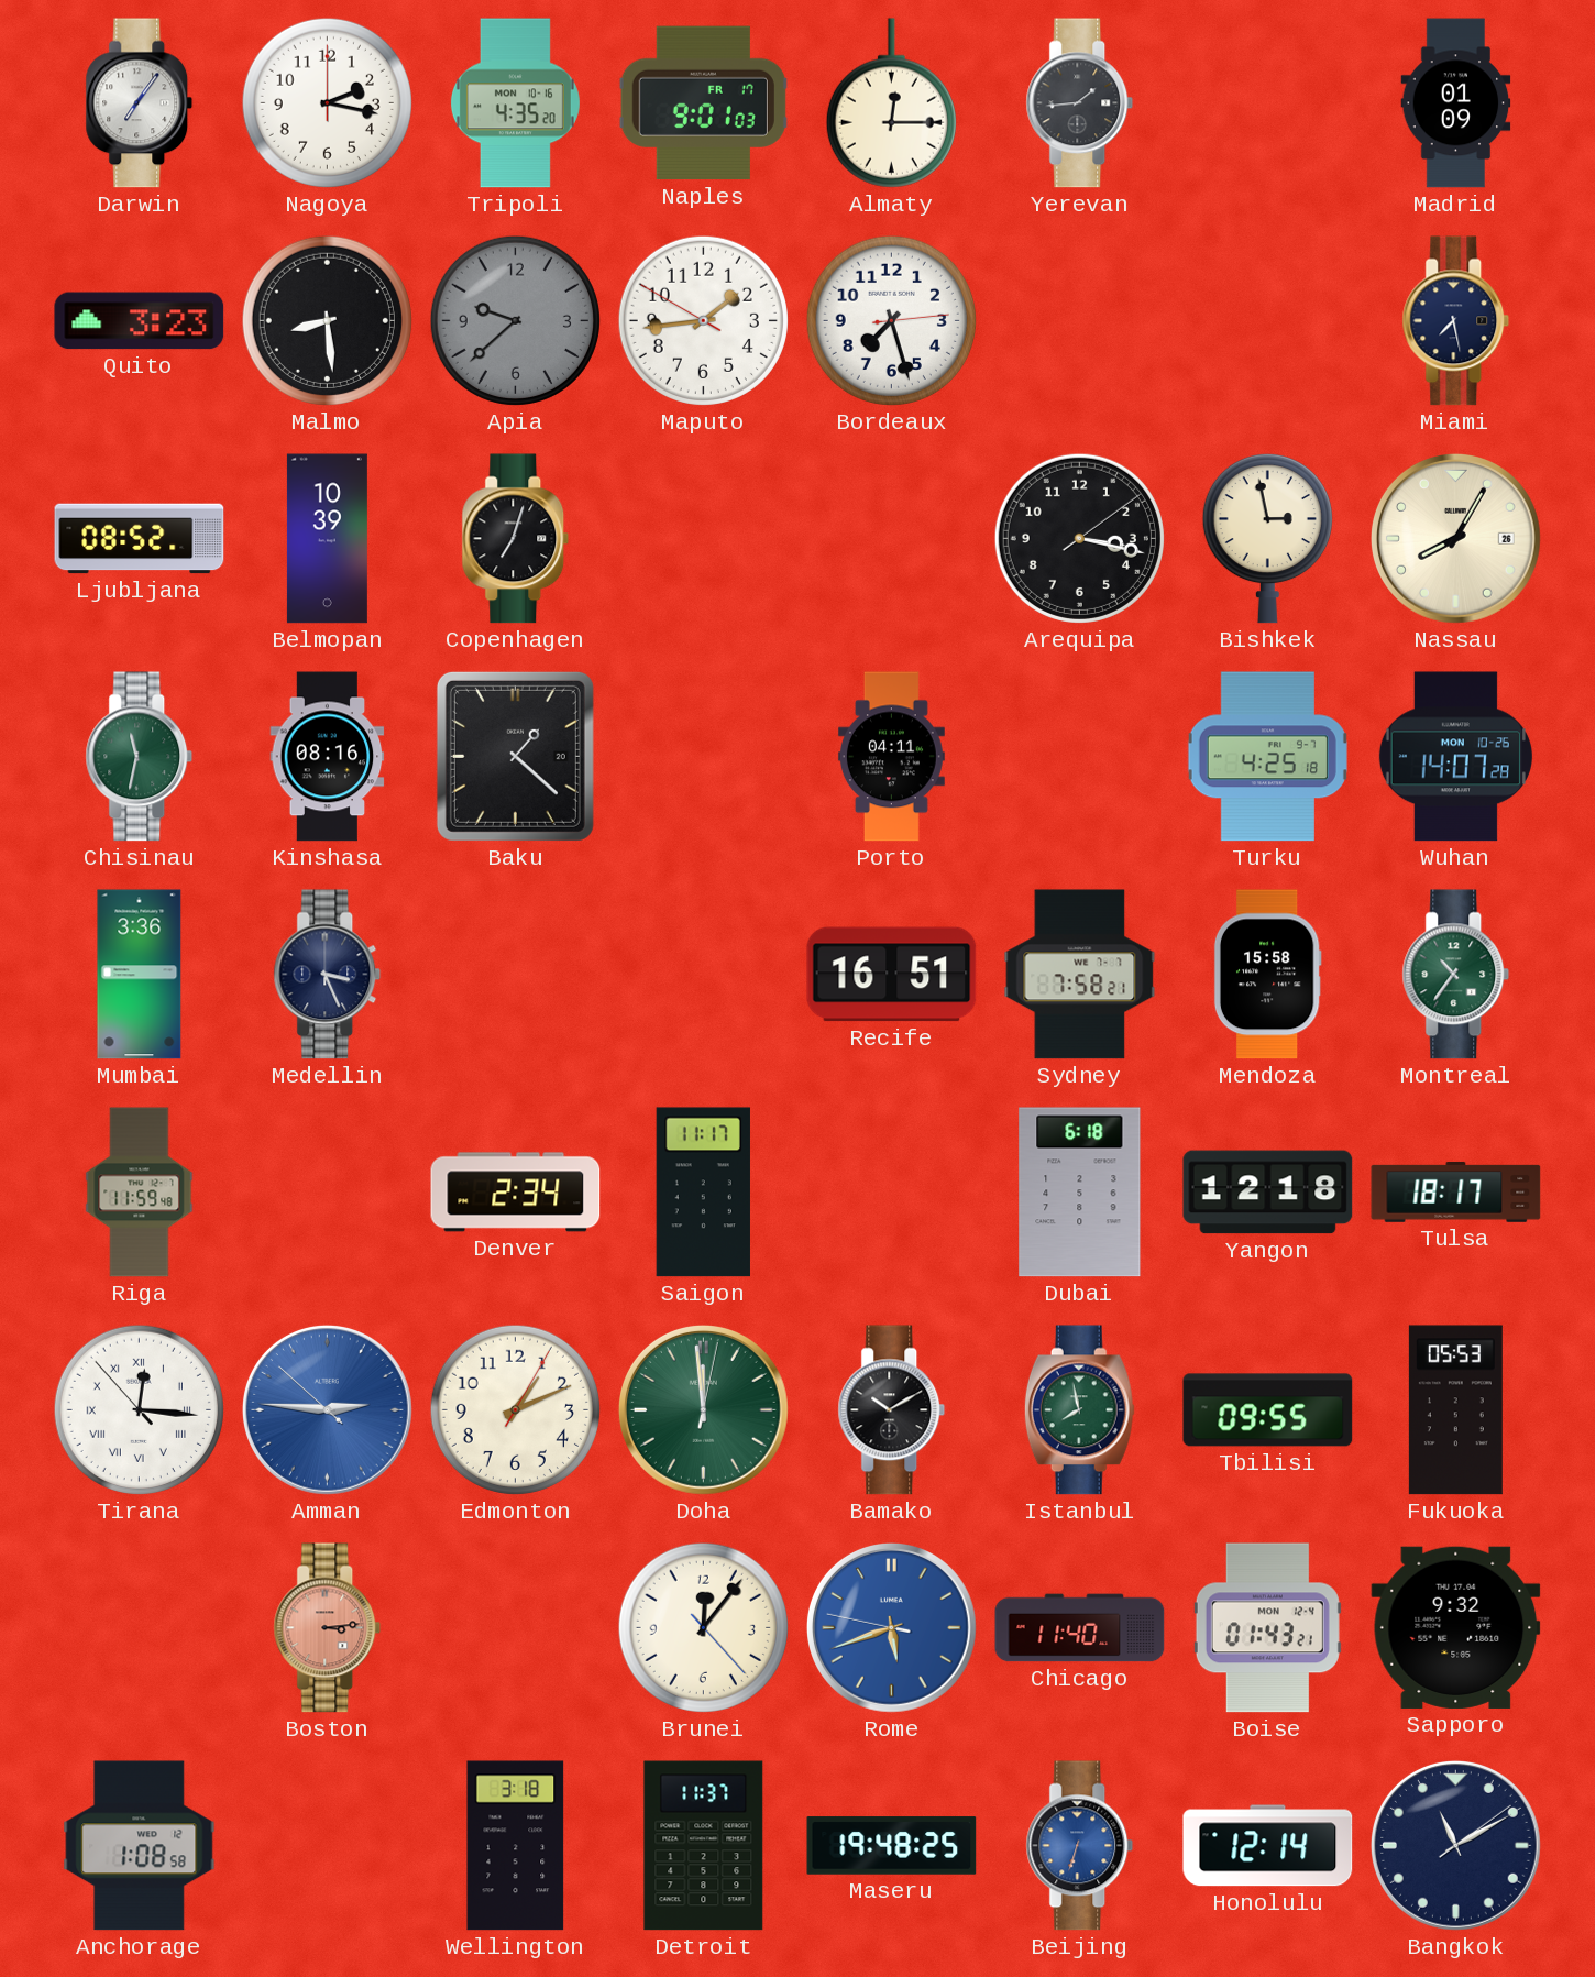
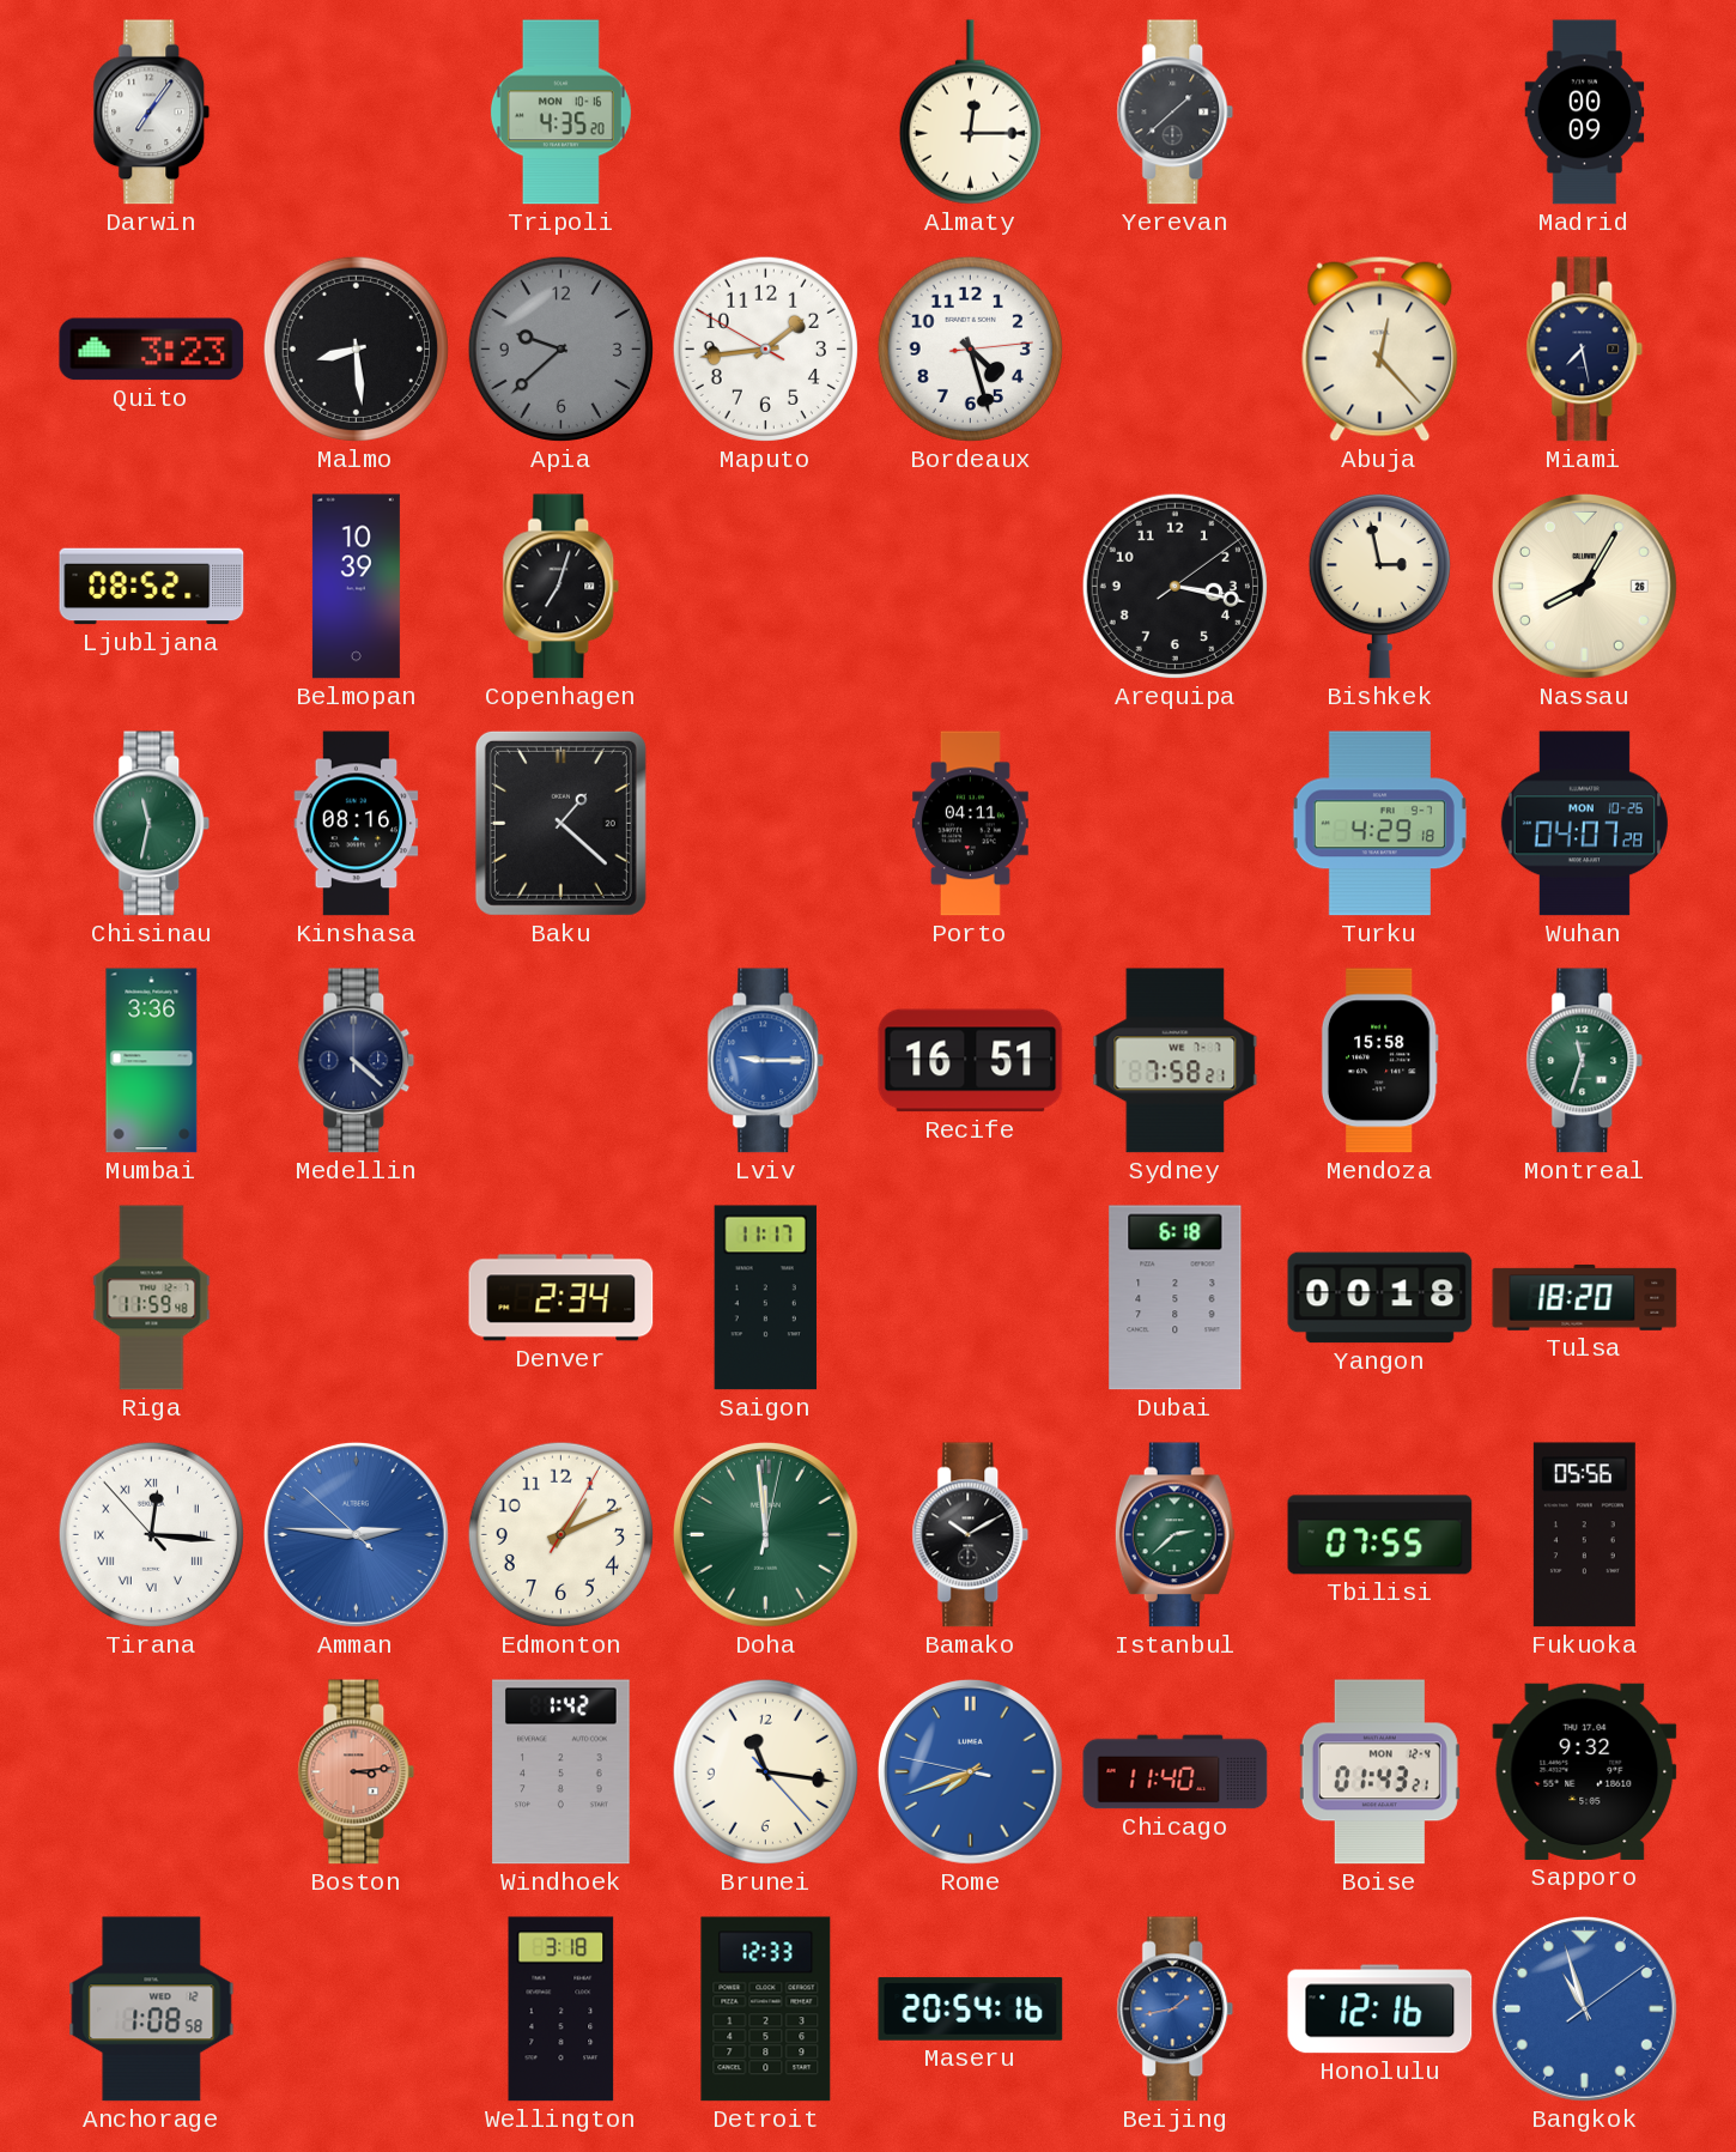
Nagoya: 2:17 -> none
Naples: 9:01 -> none
Yerevan: 1:44 -> 1:38
Madrid: 01:09 -> 00:09
Bordeaux: 7:27 -> 4:27
Abuja: none -> 12:23
Turku: 4:25 -> 4:29
Wuhan: 14:07 -> 04:07
Medellin: 3:26 -> 4:22
Lviv: none -> 9:15
Montreal: 10:36 -> 11:33
Yangon: 12:18 -> 00:18
Tulsa: 18:17 -> 18:20
Istanbul: 7:58 -> 2:38
Tbilisi: 09:55 -> 07:55
Fukuoka: 05:53 -> 05:56
Windhoek: none -> 1:42
Brunei: 12:06 -> 11:16
Rome: 5:41 -> 7:41
Detroit: 11:37 -> 12:33
Maseru: 19:48 -> 20:54
Beijing: 6:33 -> 1:43
Honolulu: 12:14 -> 12:16
Bangkok: 11:10 -> 10:57
Bangkok dial: navy -> blue
